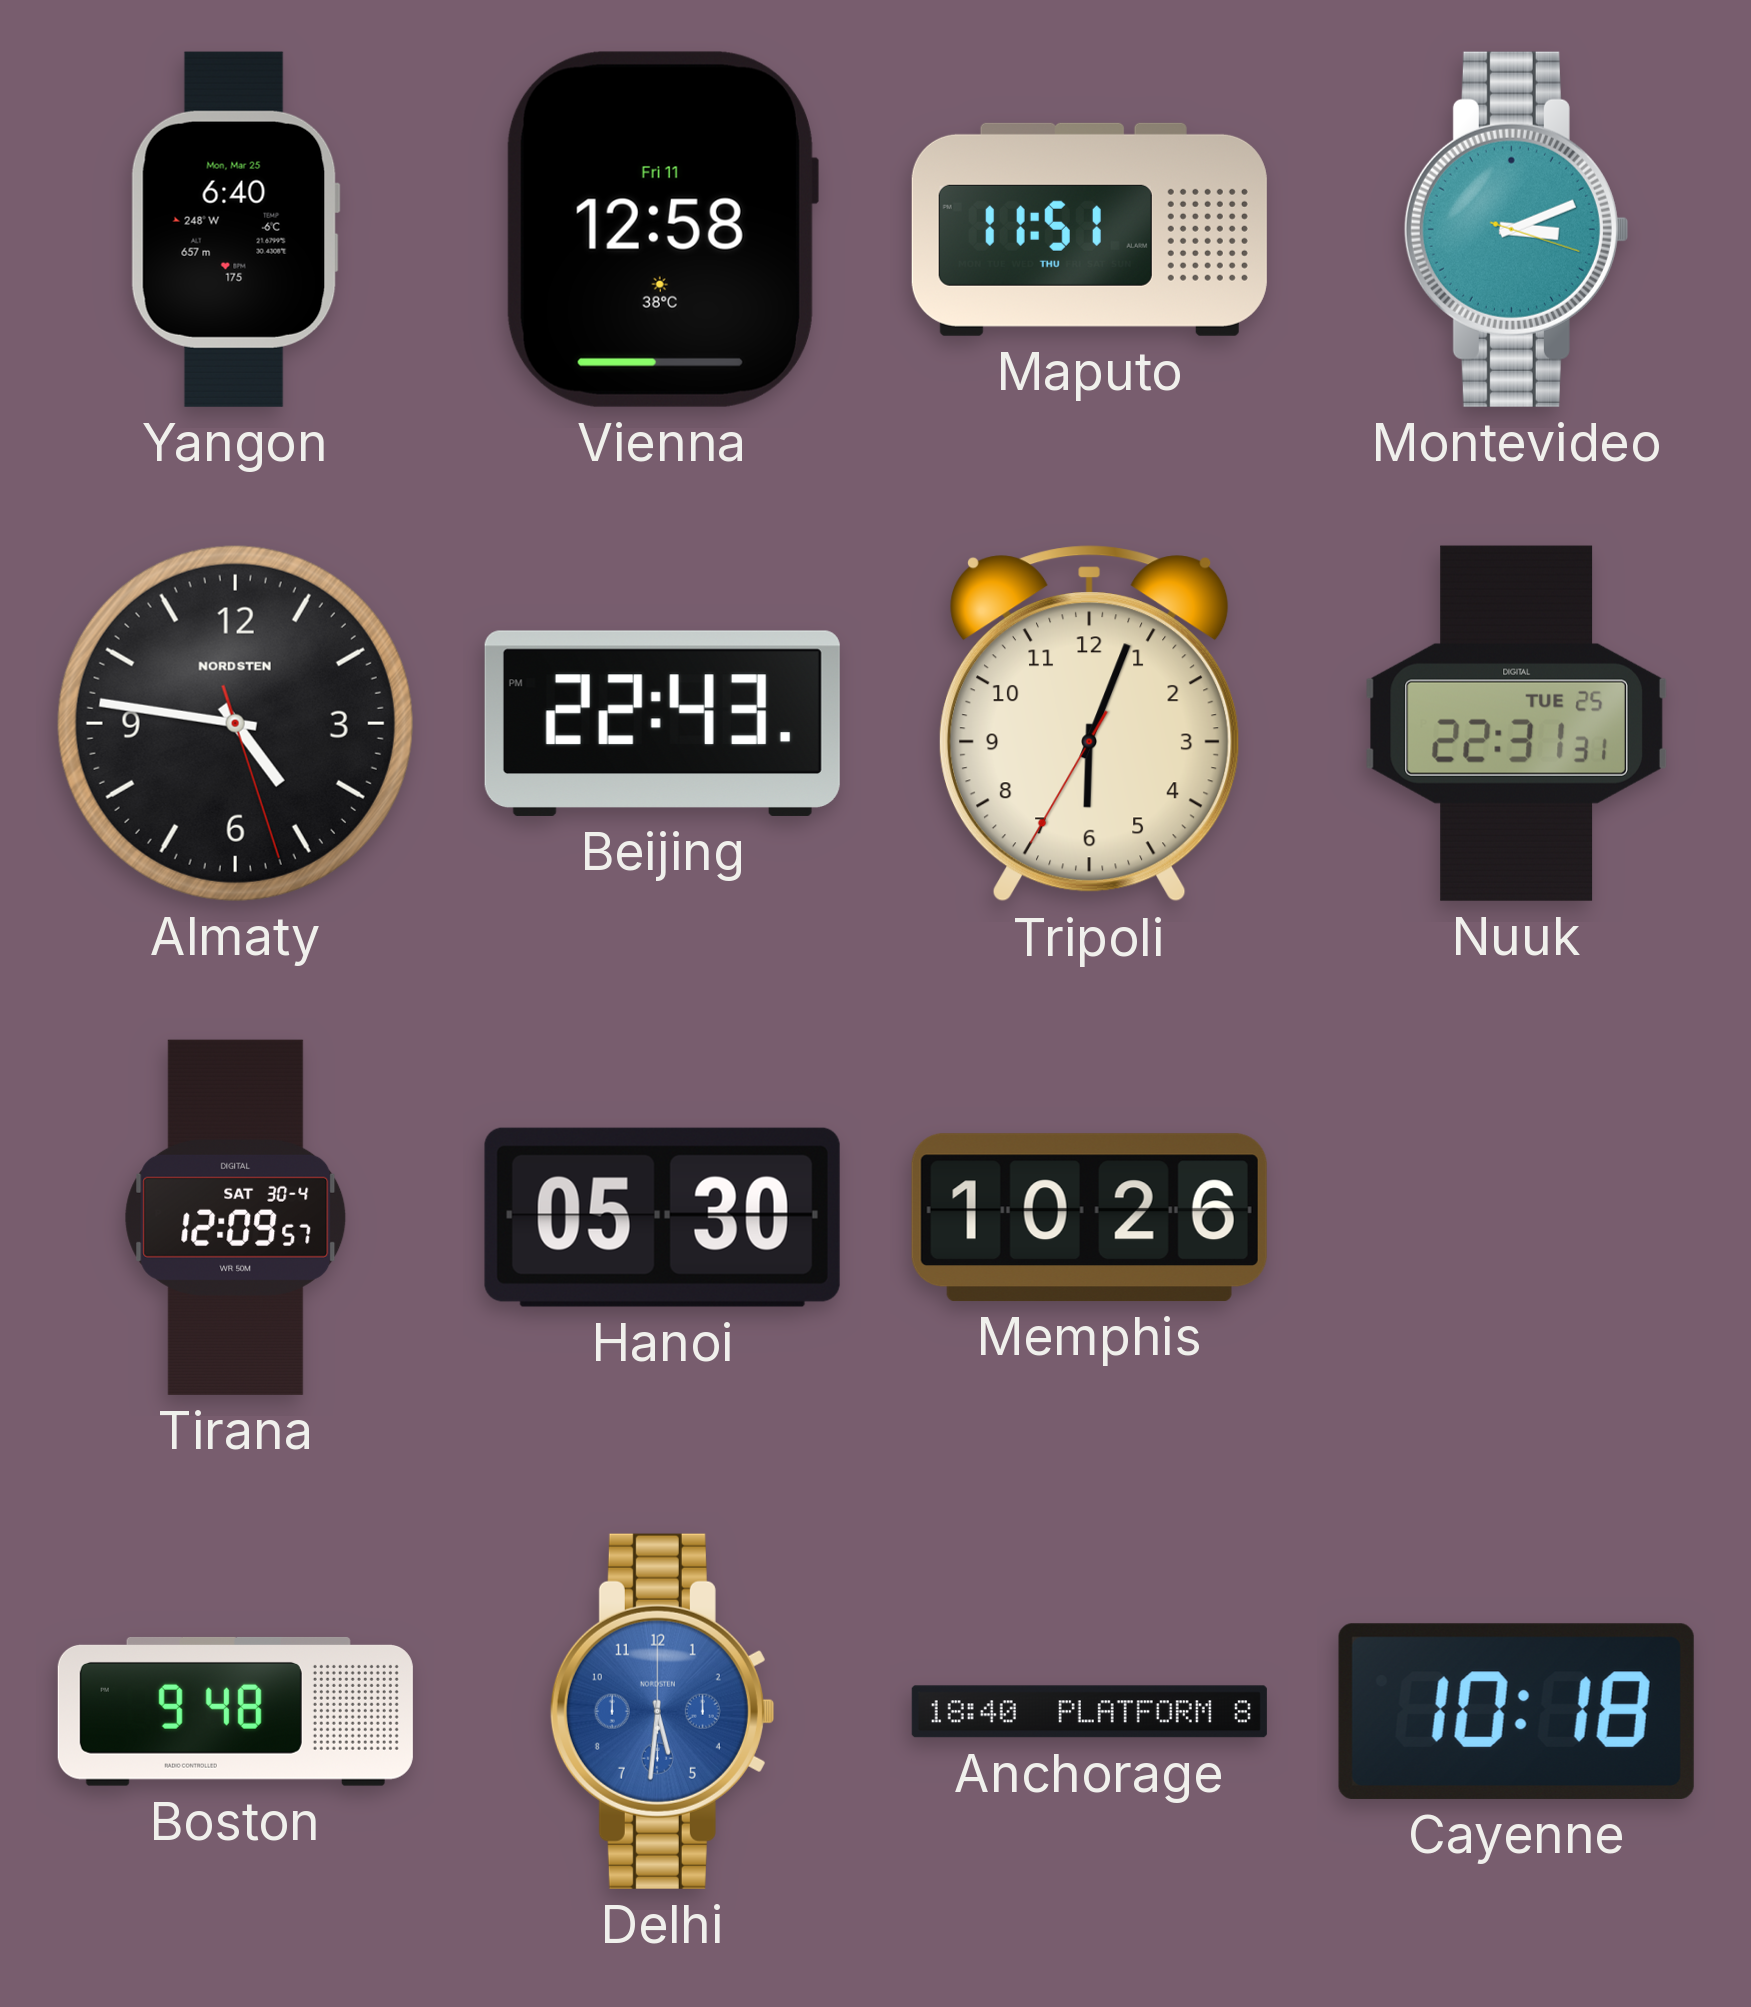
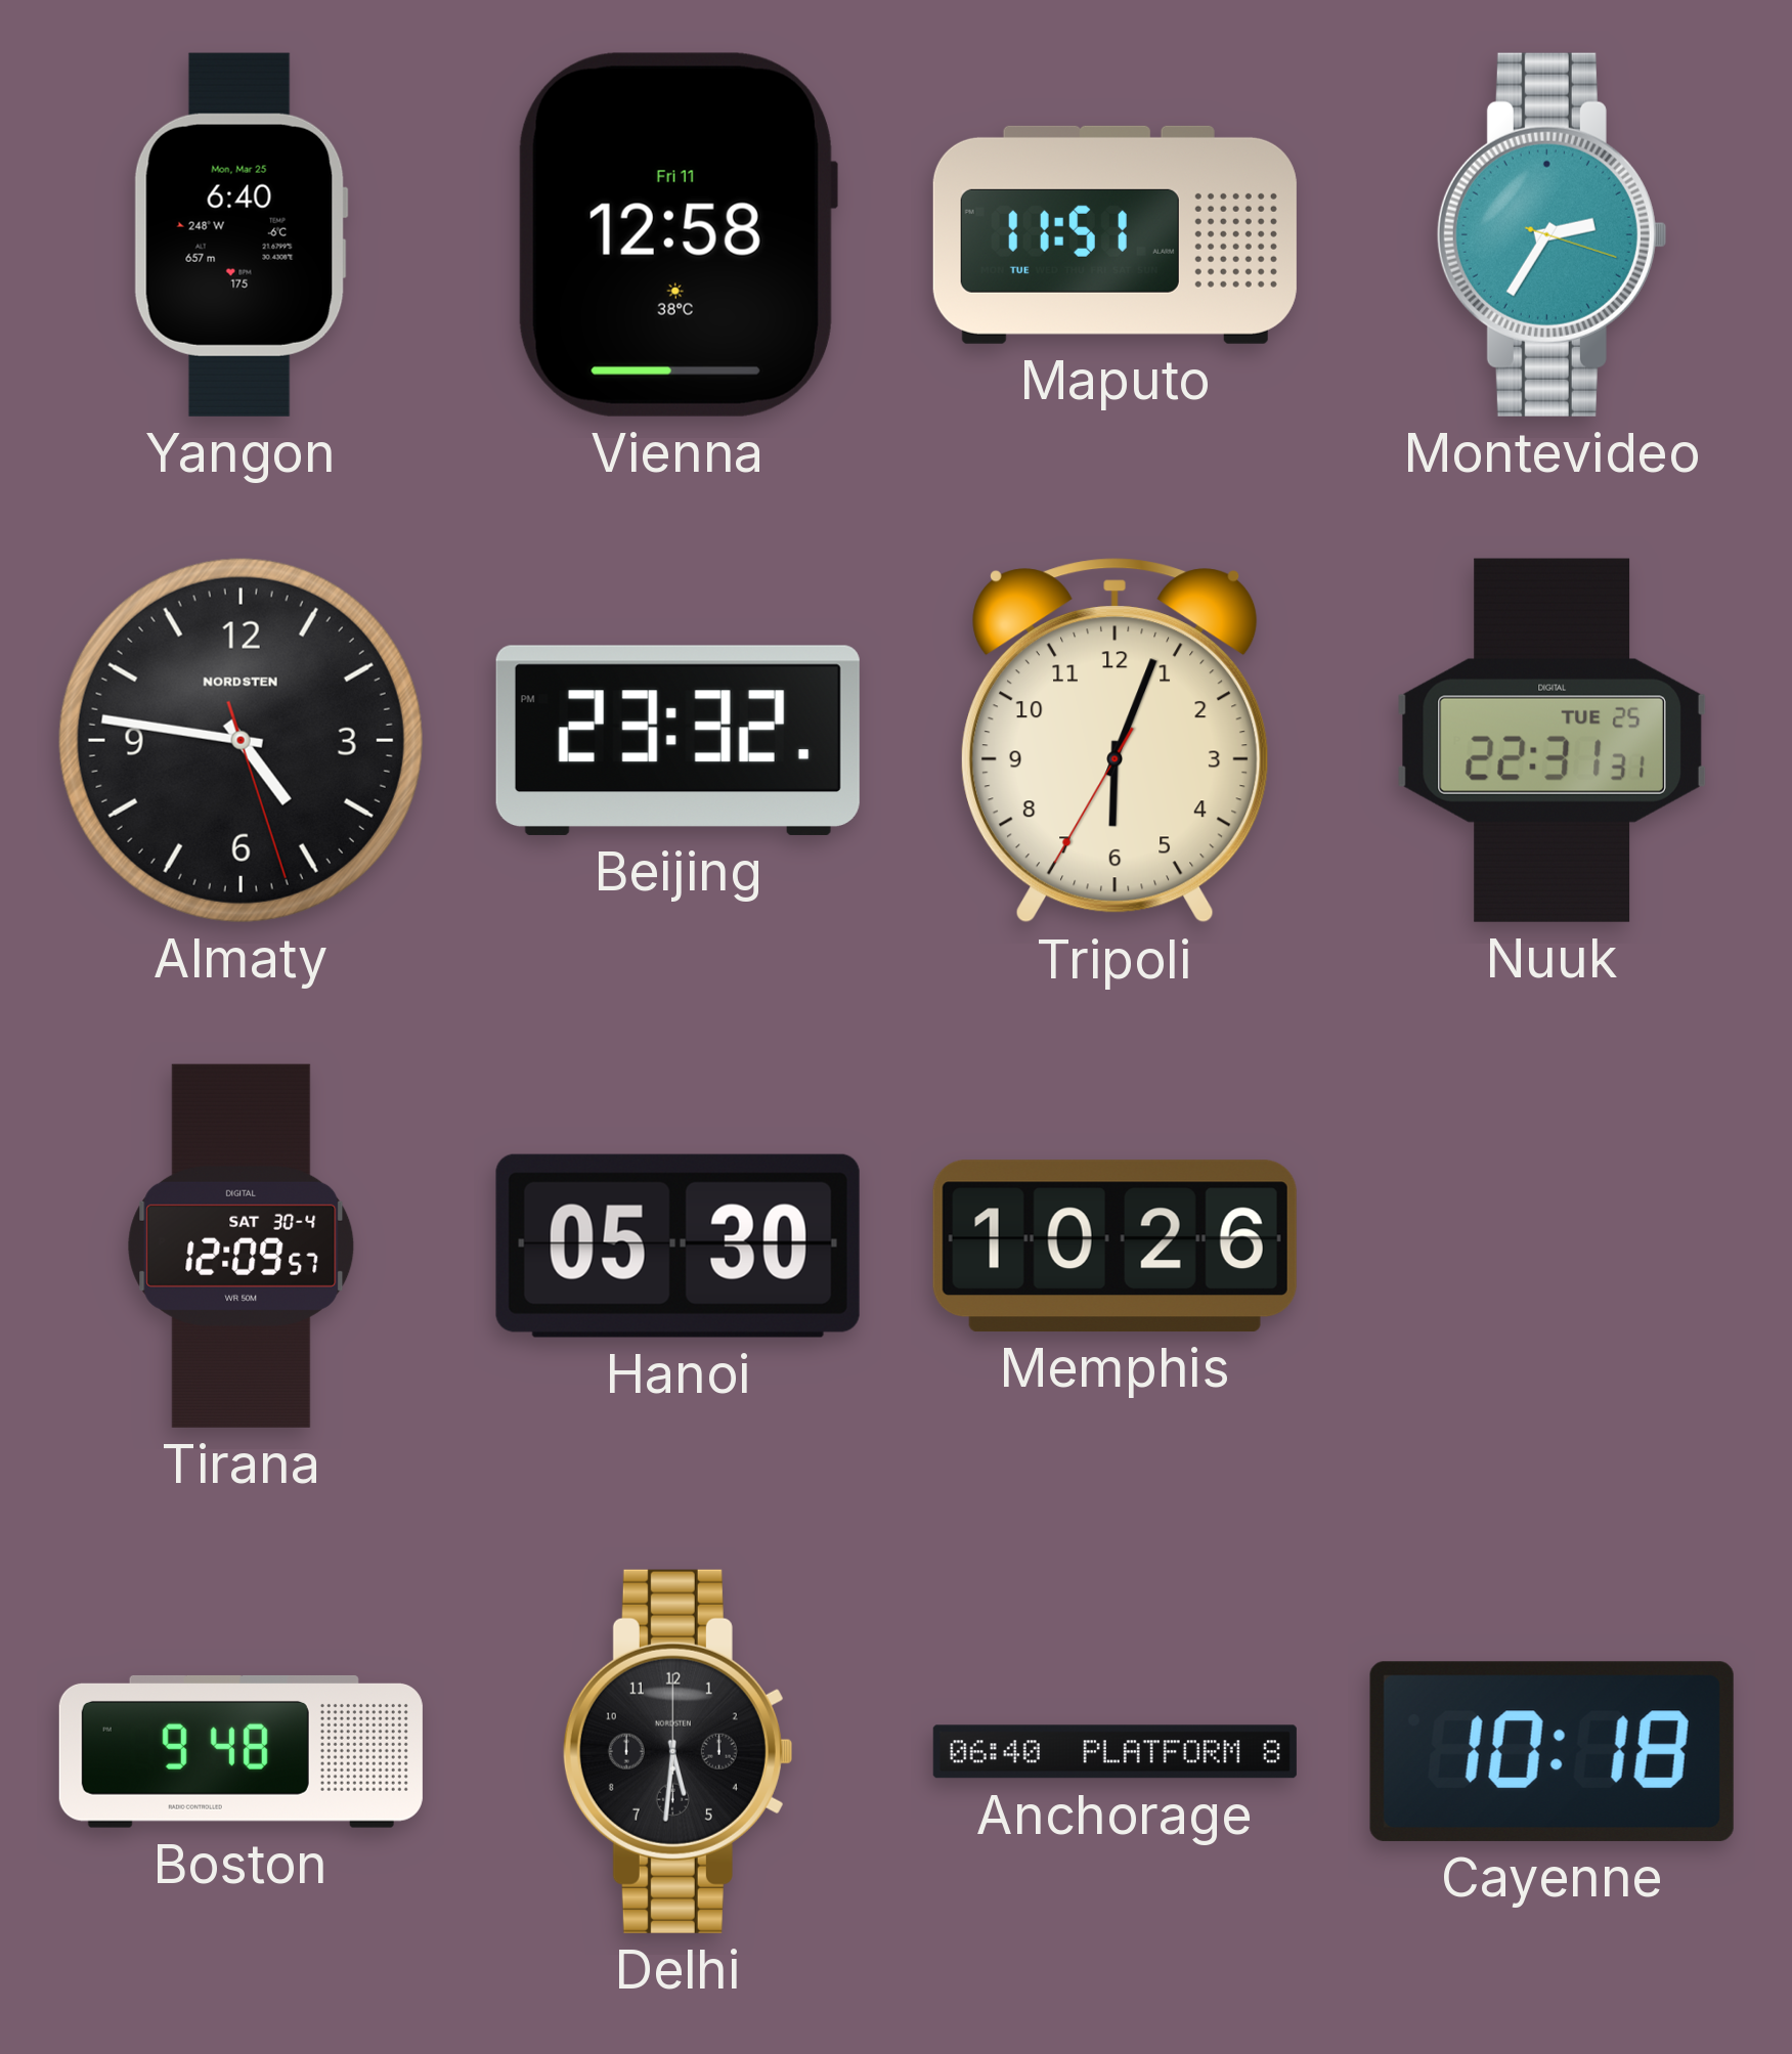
Maputo date: THU -> TUE
Montevideo: 3:11 -> 2:35
Beijing: 22:43 -> 23:32
Delhi dial: blue -> black
Anchorage: 18:40 -> 06:40
